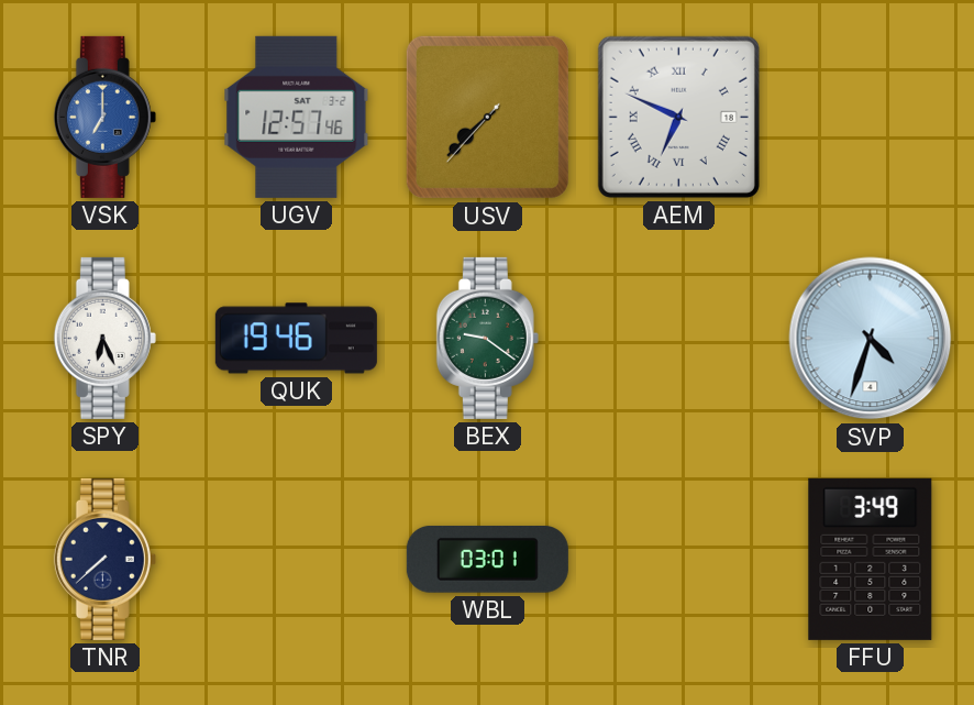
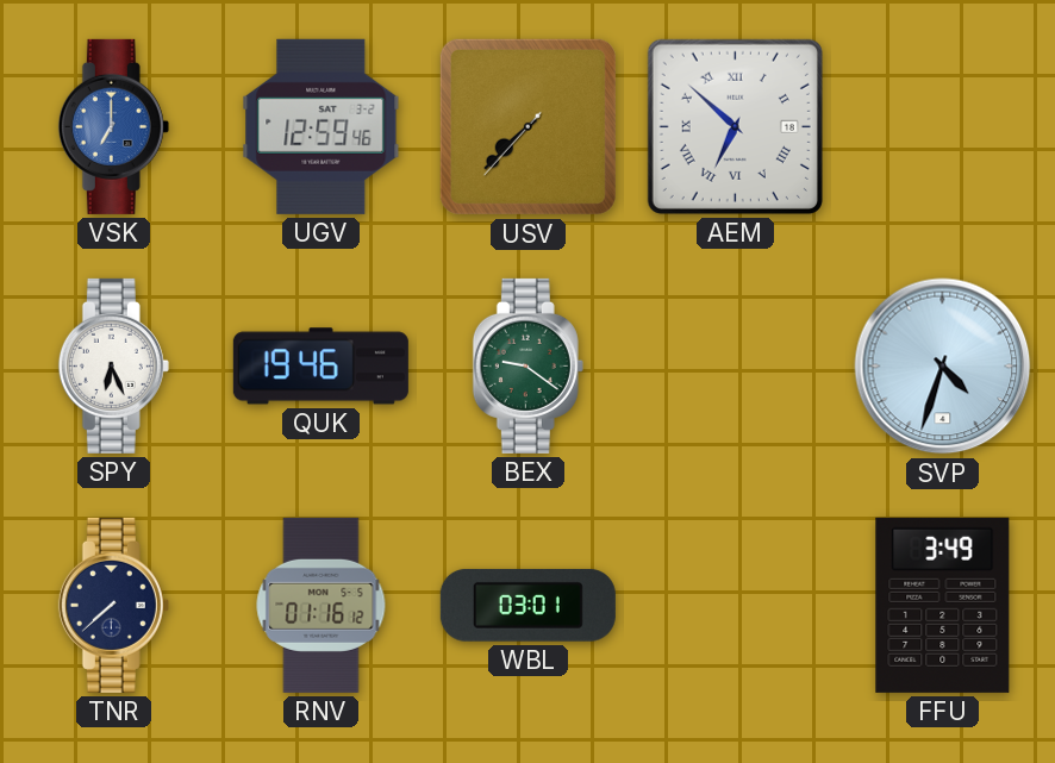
UGV: 12:57 -> 12:59
AEM: 6:49 -> 6:52
RNV: none -> 01:16
